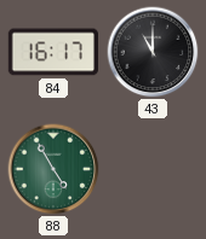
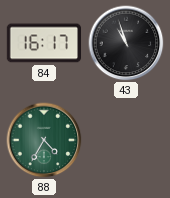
43: 11:00 -> 10:57
88: 4:55 -> 4:35
